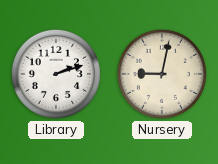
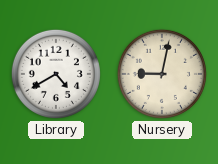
Library: 2:12 -> 4:40
